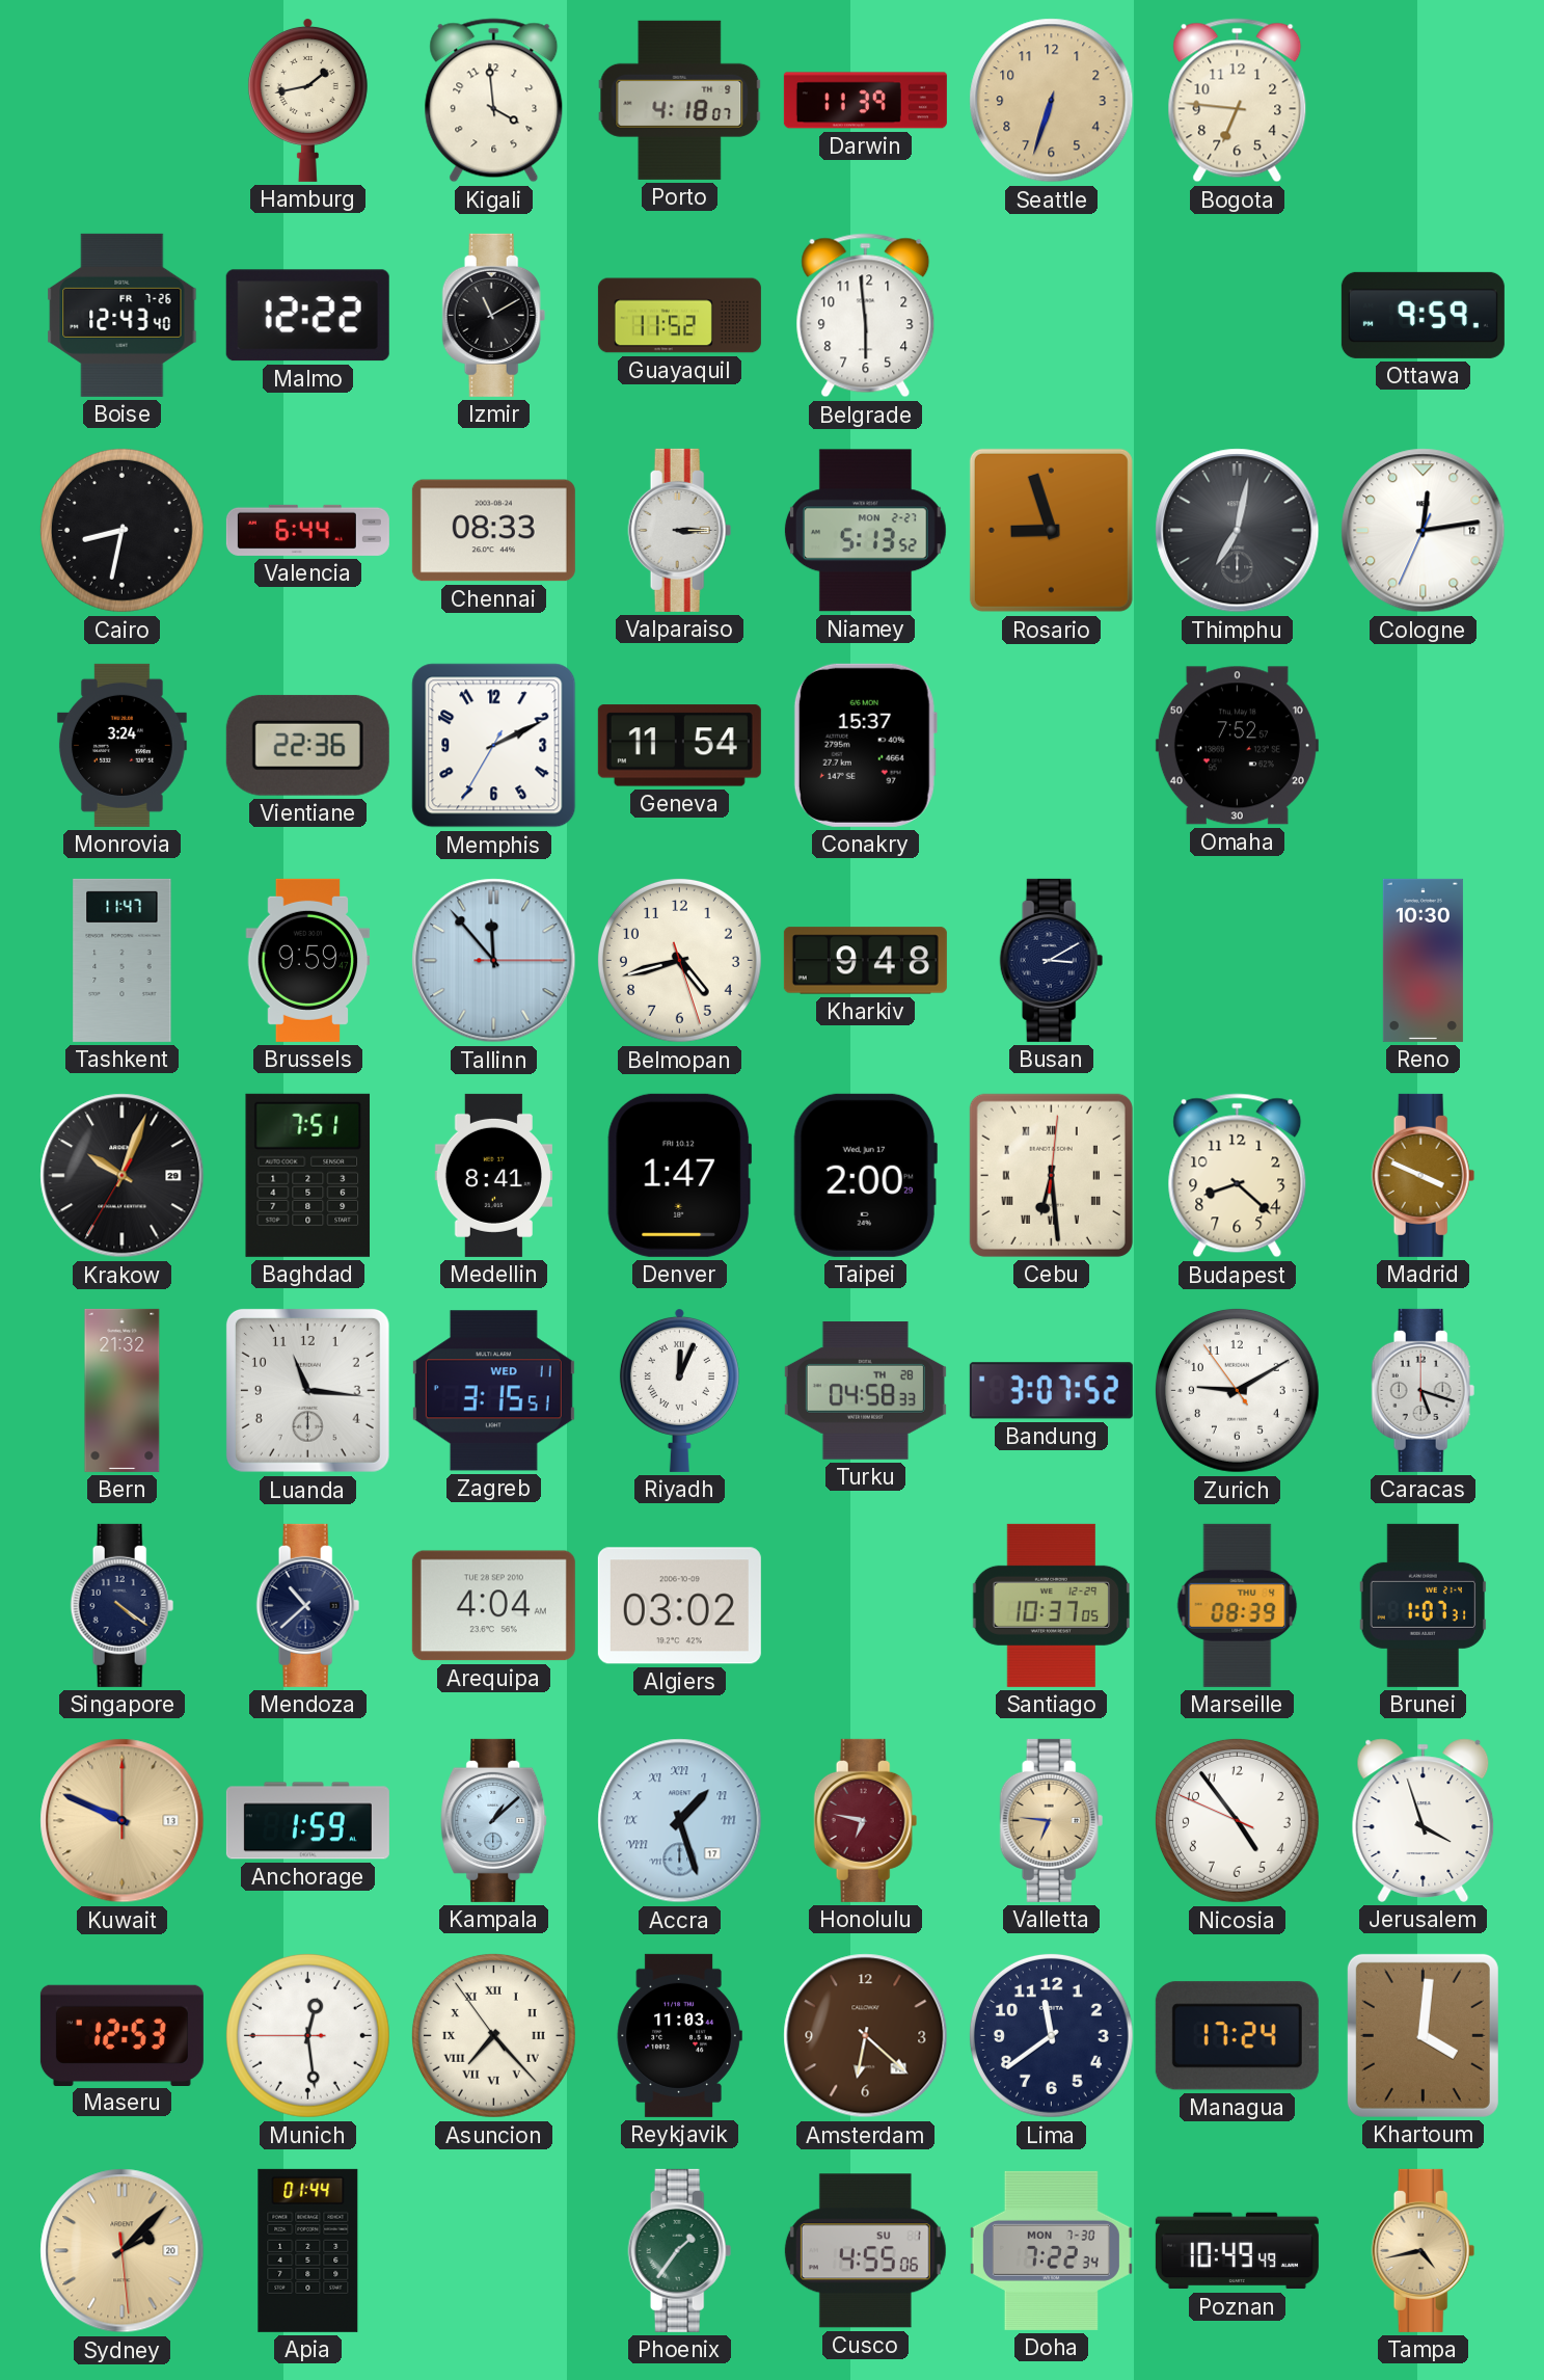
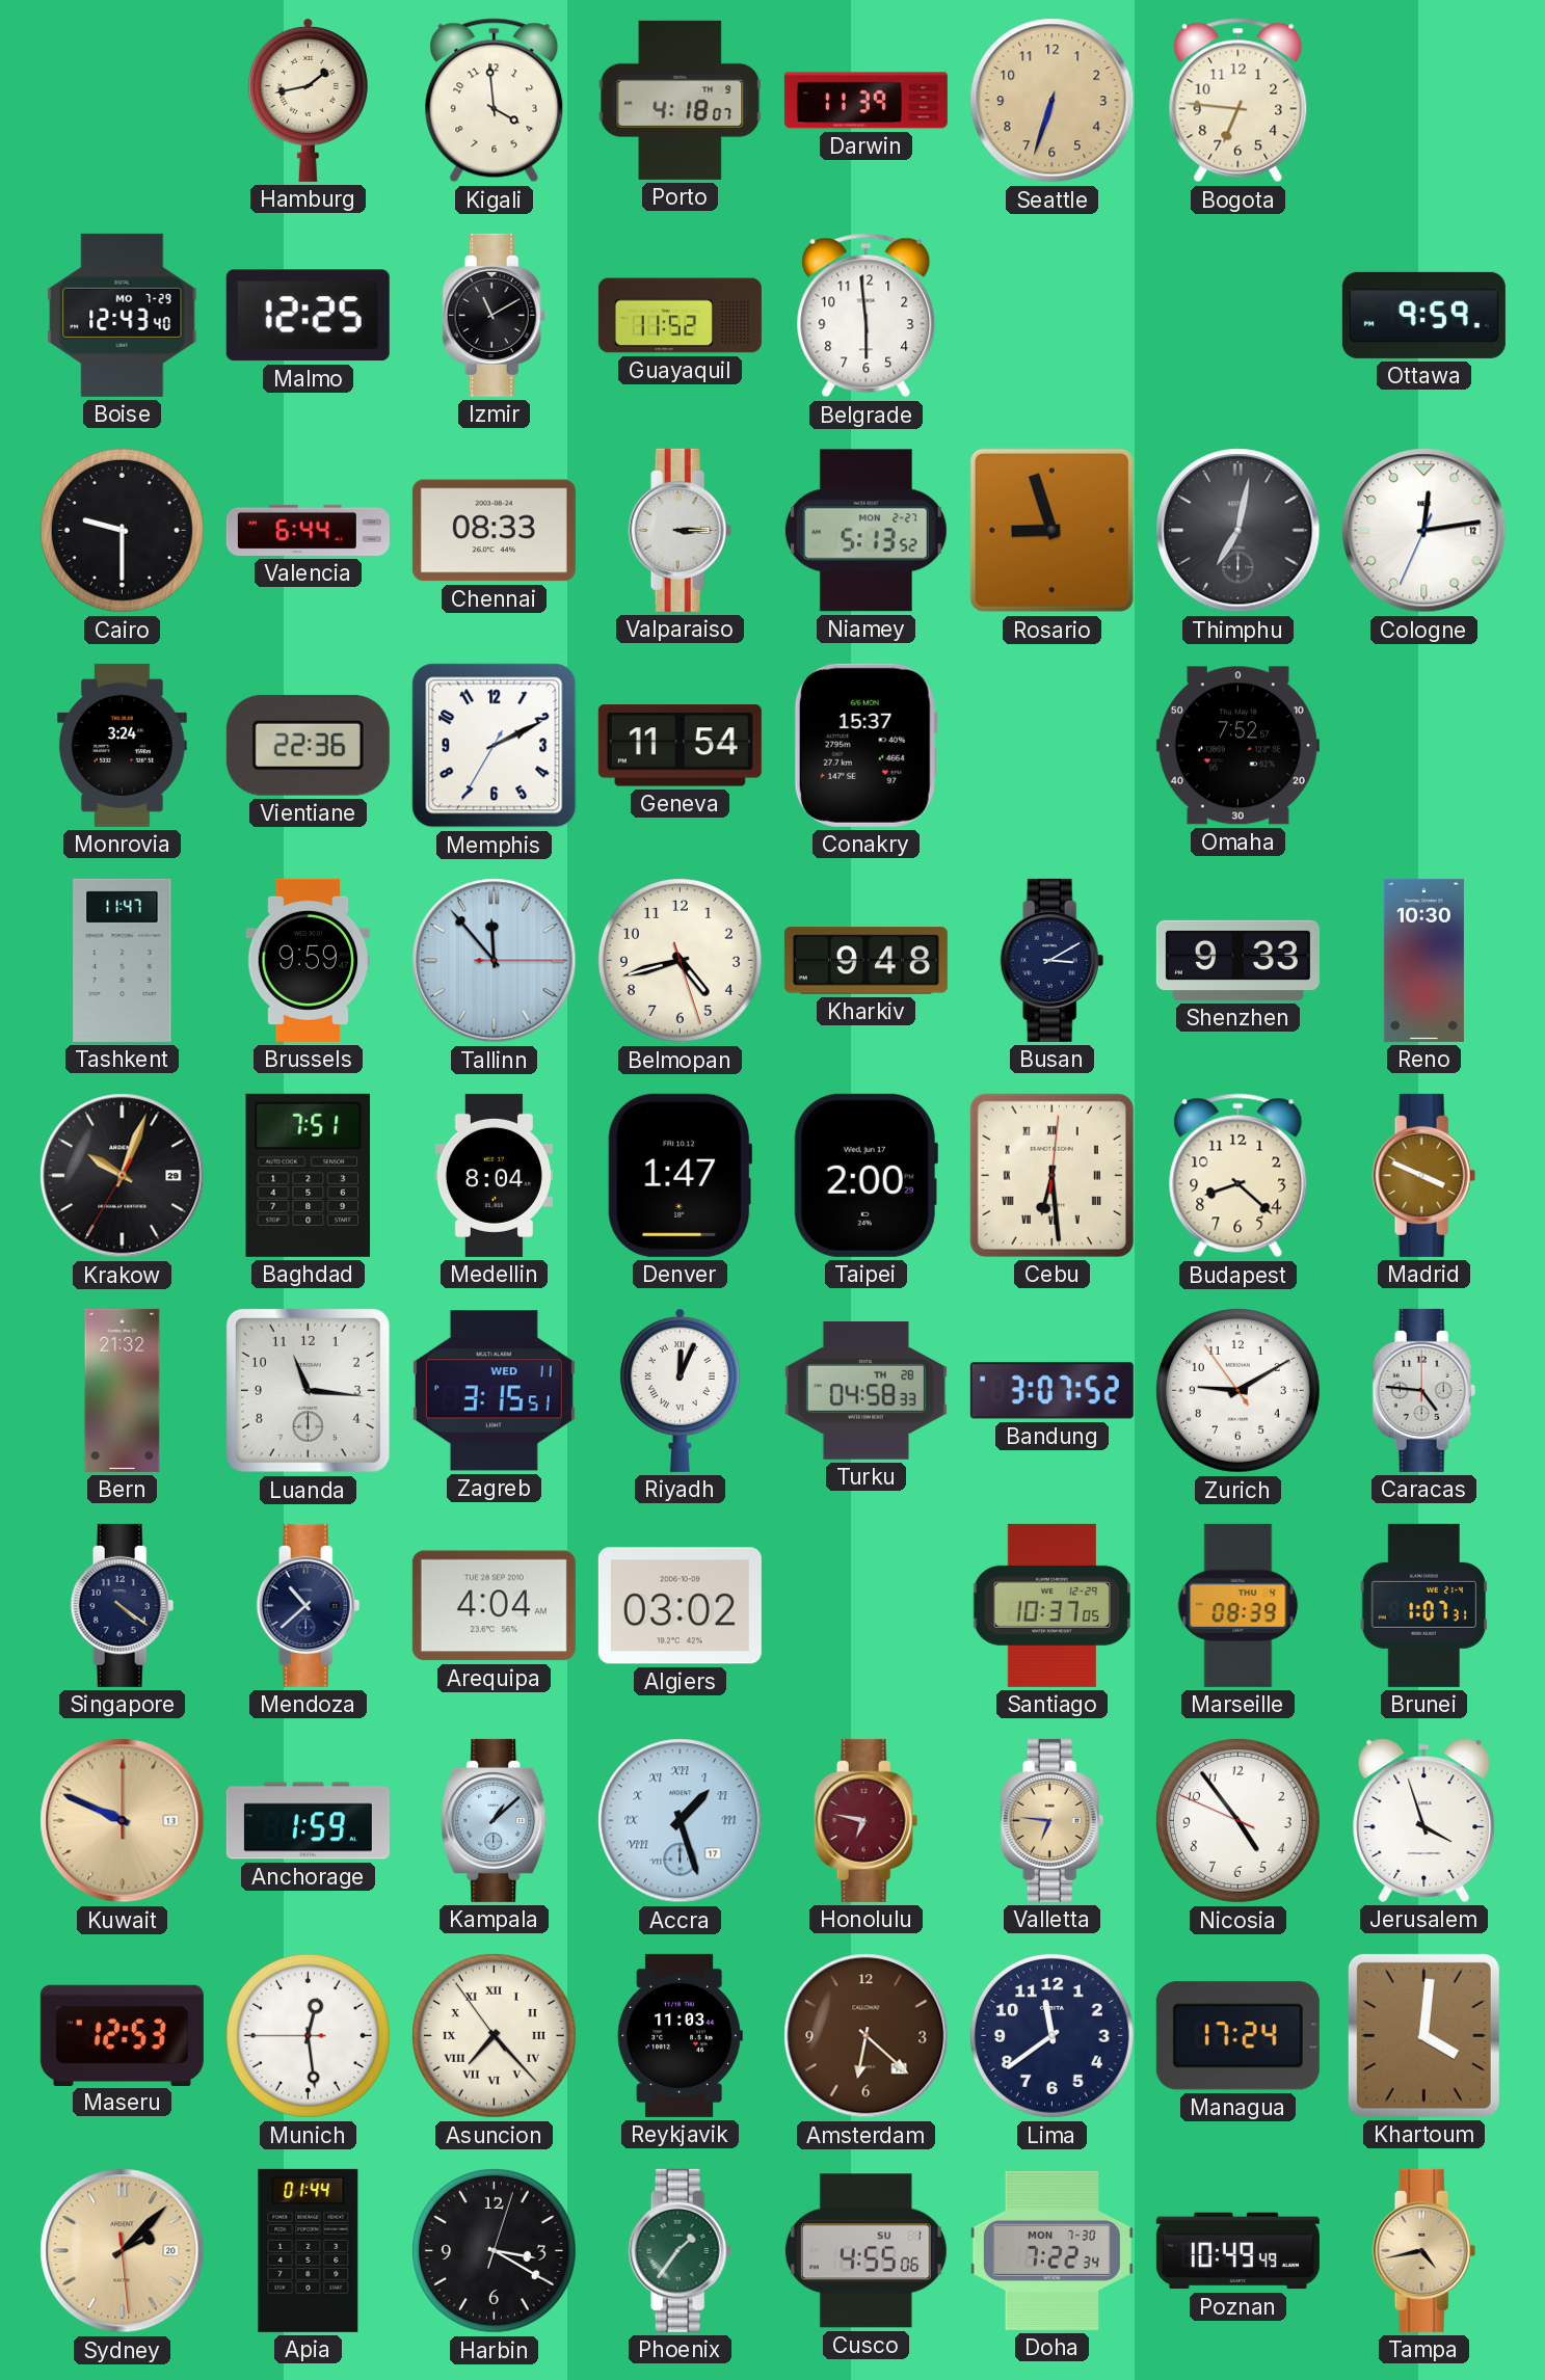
Boise date: FR 7-26 -> MO 7-29
Malmo: 12:22 -> 12:25
Cairo: 8:32 -> 9:30
Shenzhen: none -> 9:33
Medellin: 8:41 -> 8:04
Caracas: 5:18 -> 4:46
Harbin: none -> 3:20
